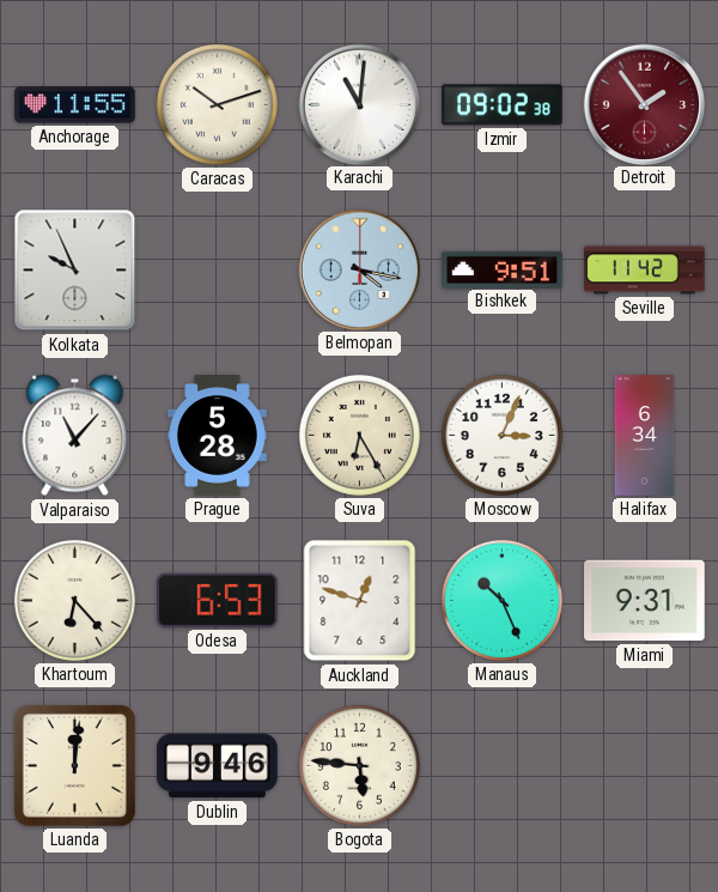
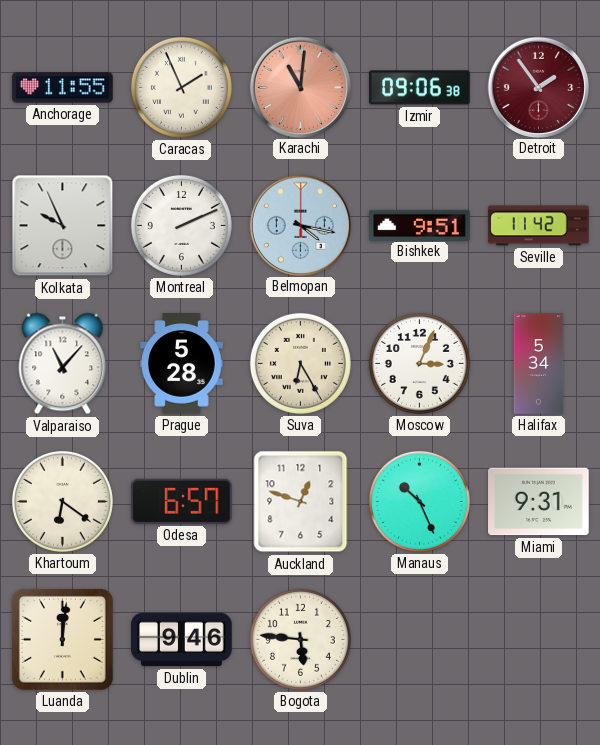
Caracas: 10:12 -> 1:56
Karachi dial: white -> salmon
Izmir: 09:02 -> 09:06
Montreal: none -> 2:11
Halifax: 6:34 -> 5:34
Khartoum: 6:23 -> 6:21
Odesa: 6:53 -> 6:57
